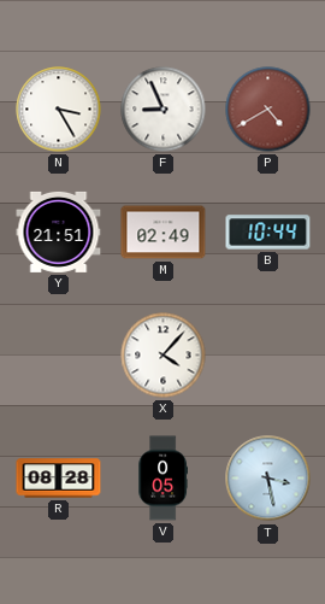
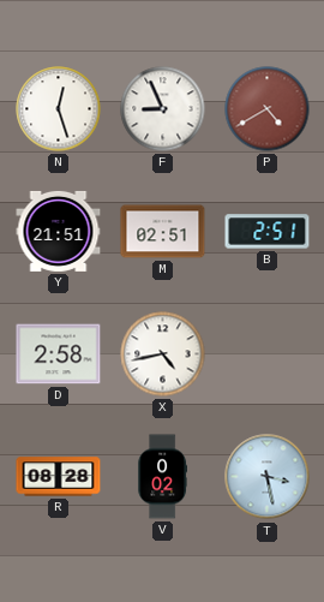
N: 3:25 -> 12:27
M: 02:49 -> 02:51
B: 10:44 -> 2:51
D: none -> 2:58
X: 4:07 -> 4:43
V: 0:05 -> 0:02
